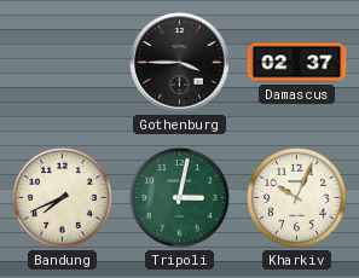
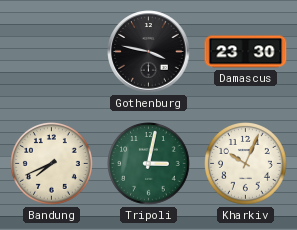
Gothenburg: 3:45 -> 3:47
Damascus: 02:37 -> 23:30
